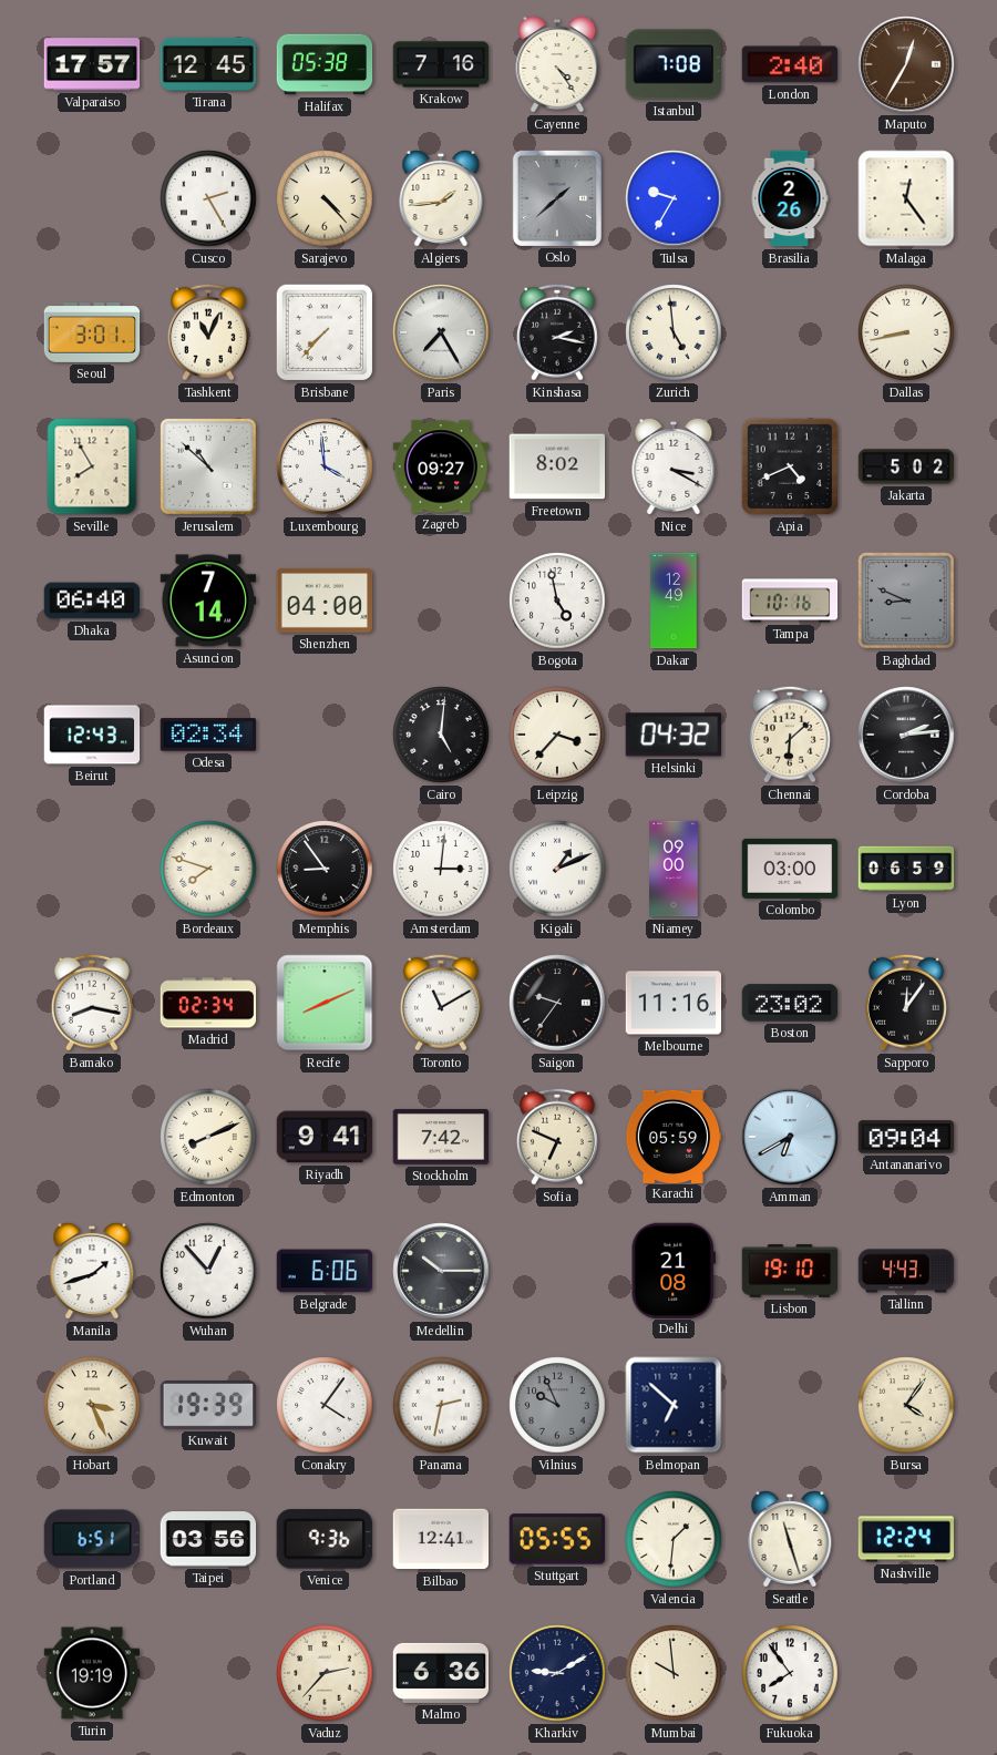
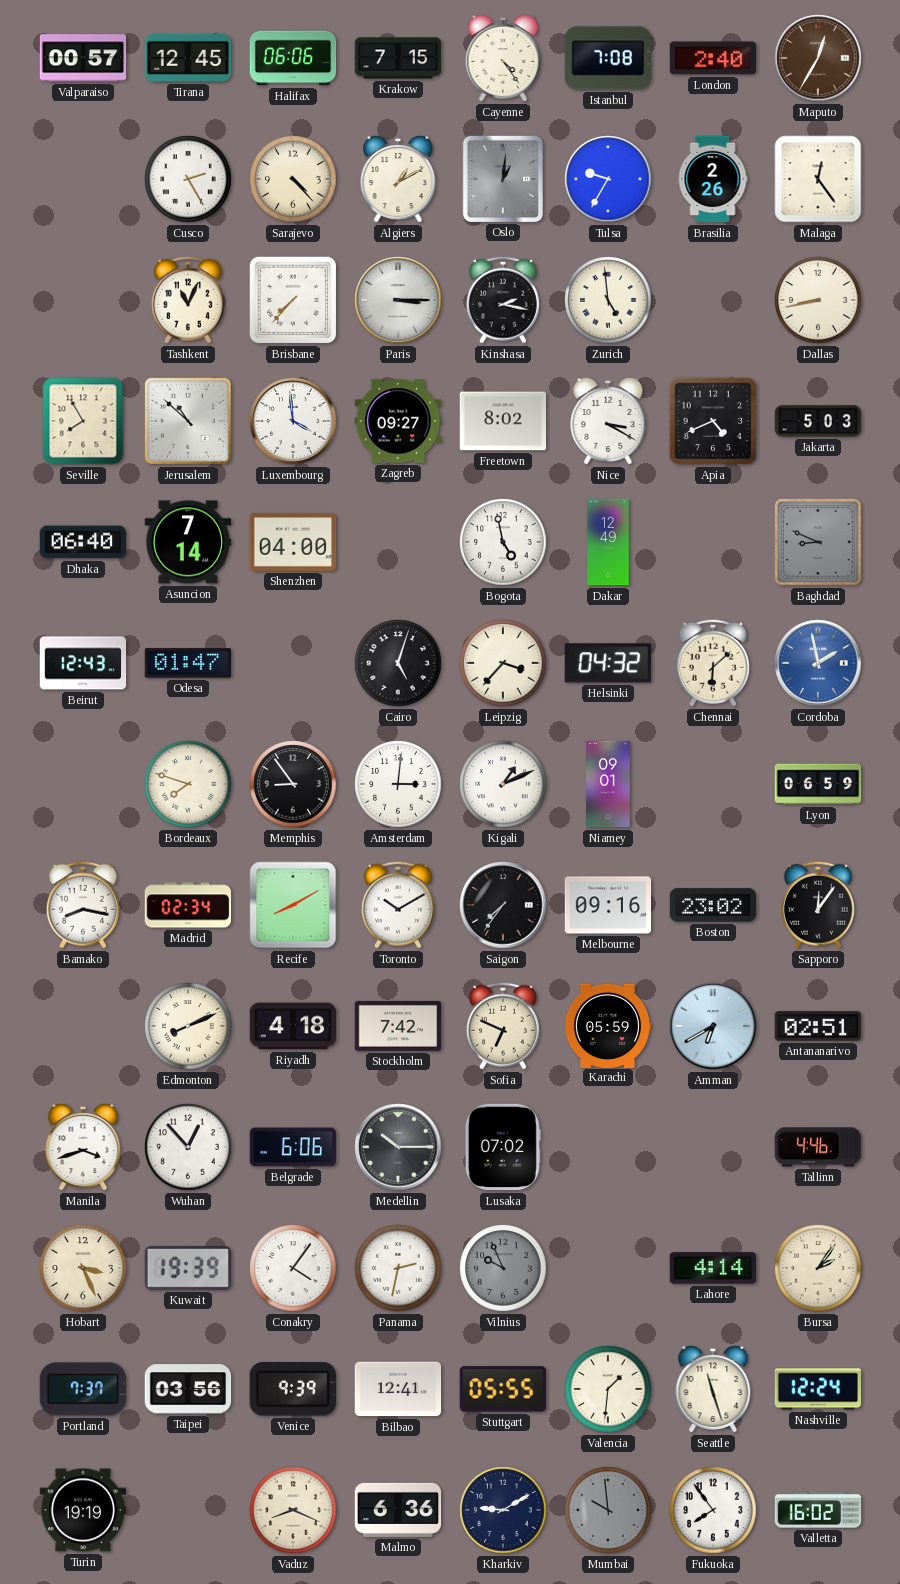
Valparaiso: 17:57 -> 00:57
Halifax: 05:38 -> 06:06
Krakow: 7:16 -> 7:15
Algiers: 1:44 -> 1:10
Oslo: 1:38 -> 1:01
Seoul: 3:01 -> none
Paris: 7:25 -> 3:15
Jakarta: 5:02 -> 5:03
Tampa: 10:16 -> none
Odesa: 02:34 -> 01:47
Cairo: 5:01 -> 5:03
Cordoba: 2:14 -> 1:58
Cordoba dial: black -> blue
Niamey: 09:00 -> 09:01
Colombo: 03:00 -> none
Recife: 8:11 -> 8:10
Toronto: 11:10 -> 10:10
Saigon: 9:36 -> 7:36
Melbourne: 11:16 -> 09:16
Riyadh: 9:41 -> 4:18
Antananarivo: 09:04 -> 02:51
Manila: 1:42 -> 3:42
Lusaka: none -> 07:02
Delhi: 21:08 -> none
Lisbon: 19:10 -> none
Tallinn: 4:43 -> 4:46
Belmopan: 6:52 -> none
Lahore: none -> 4:14
Bursa: 4:06 -> 2:06
Portland: 6:51 -> 7:37
Venice: 9:36 -> 9:39
Vaduz: 2:37 -> 8:19
Mumbai dial: cream -> grey
Valletta: none -> 16:02
